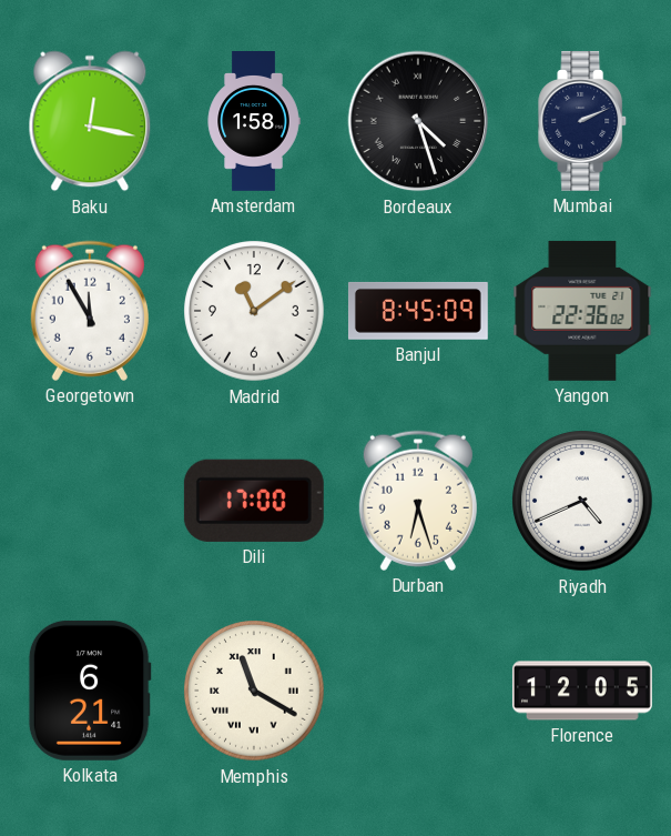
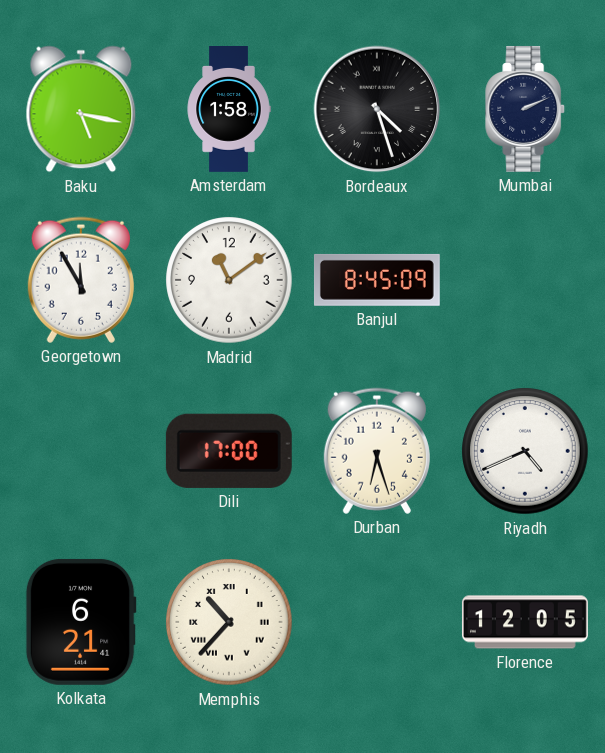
Baku: 12:17 -> 5:17
Yangon: 22:36 -> none
Memphis: 11:20 -> 10:37
